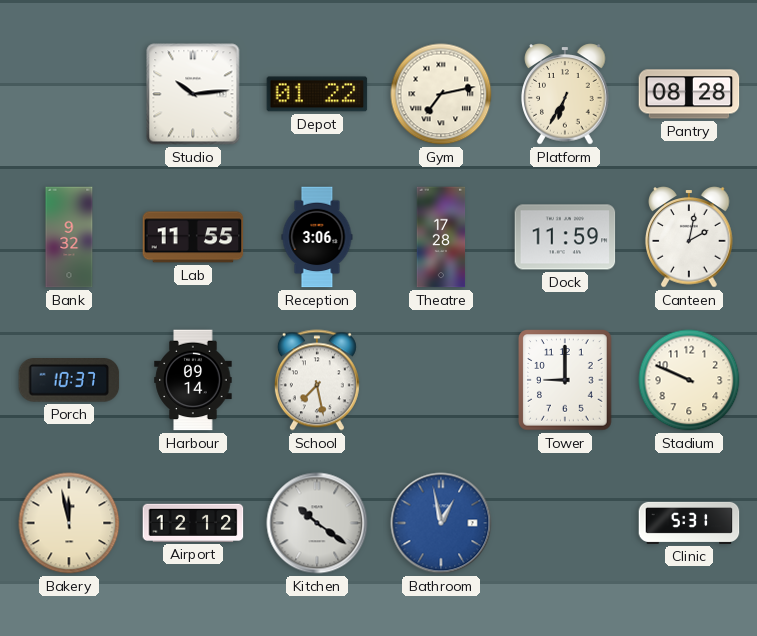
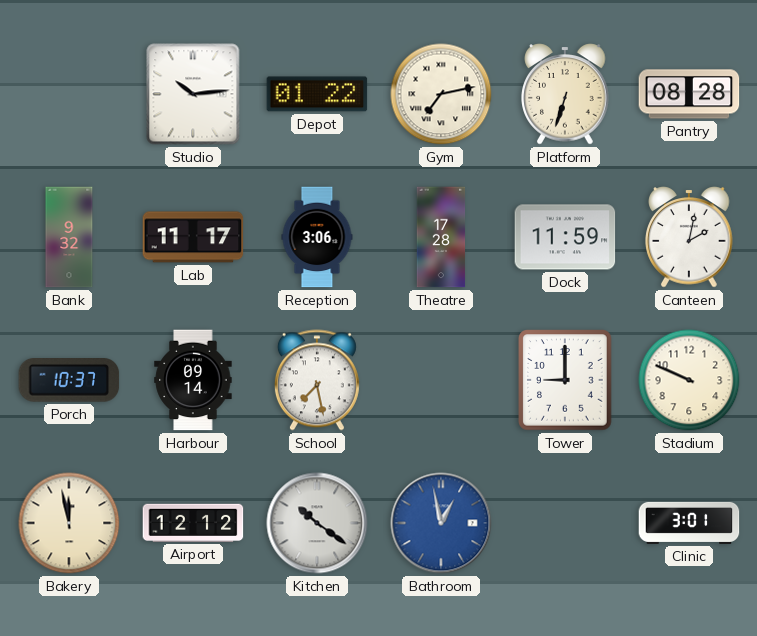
Platform: 6:35 -> 6:33
Lab: 11:55 -> 11:17
Clinic: 5:31 -> 3:01
